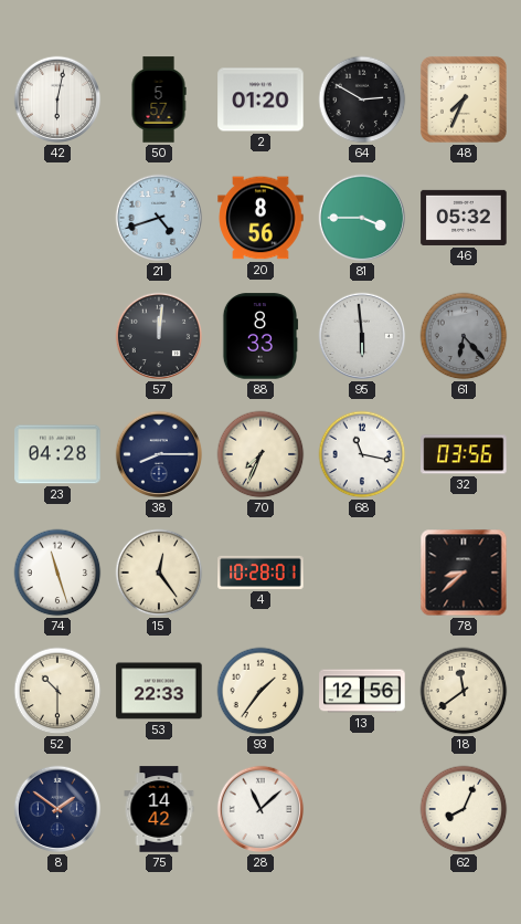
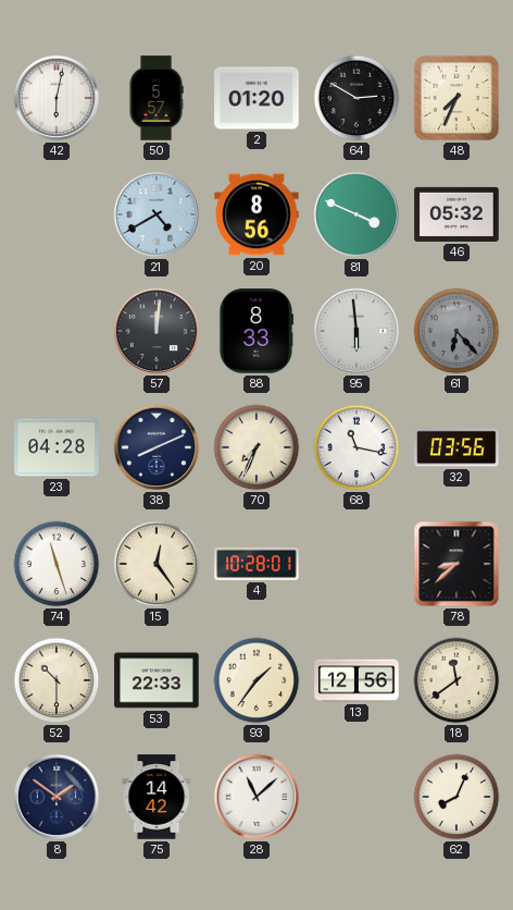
21: 4:42 -> 4:40
81: 3:45 -> 3:49
38: 8:15 -> 8:11
